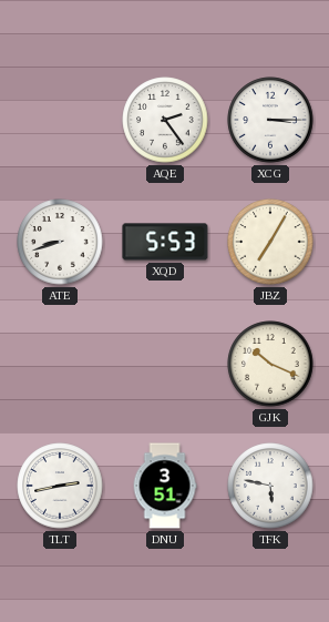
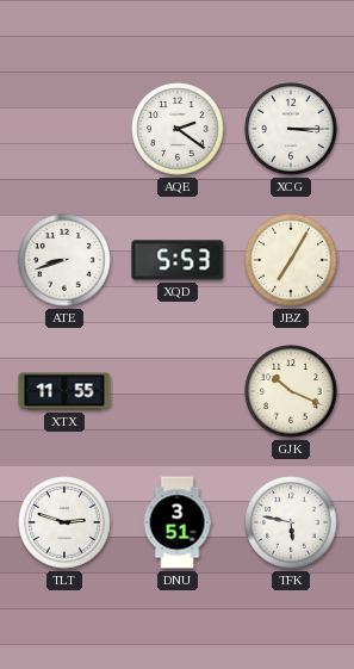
AQE: 2:24 -> 2:21
XTX: none -> 11:55
TLT: 2:43 -> 2:48
